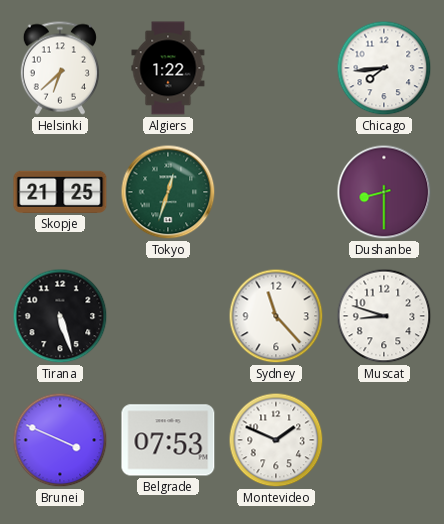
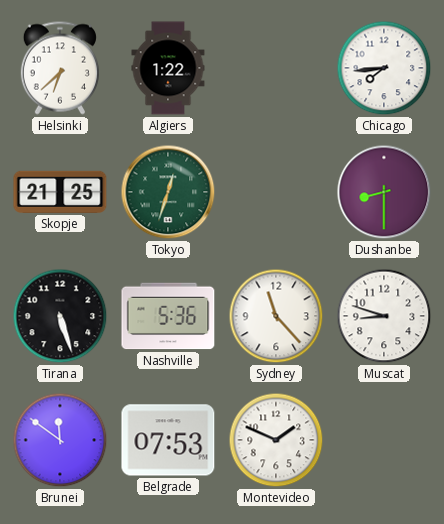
Nashville: none -> 5:36
Brunei: 3:49 -> 11:51
